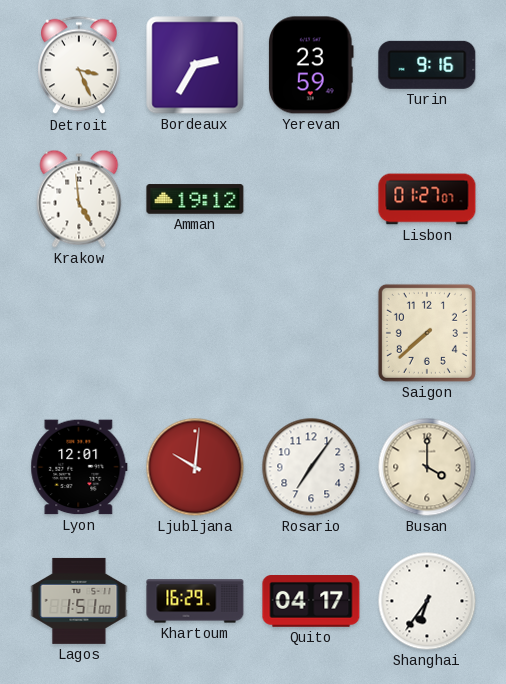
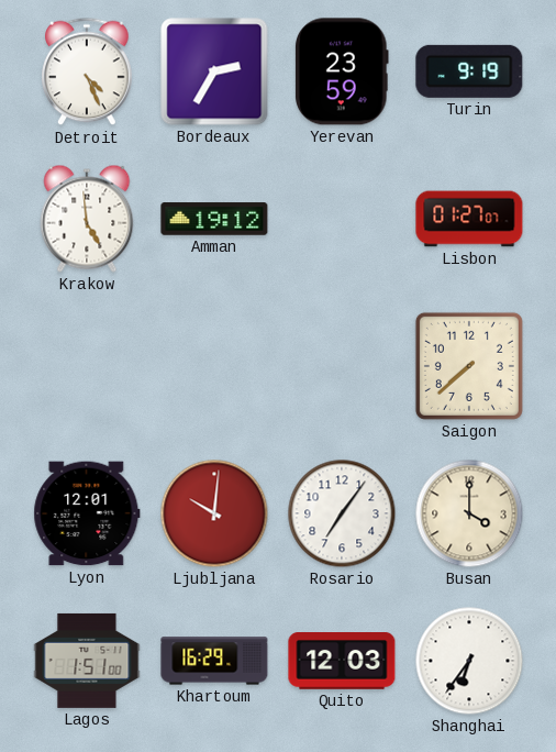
Detroit: 3:26 -> 4:26
Turin: 9:16 -> 9:19
Quito: 04:17 -> 12:03
